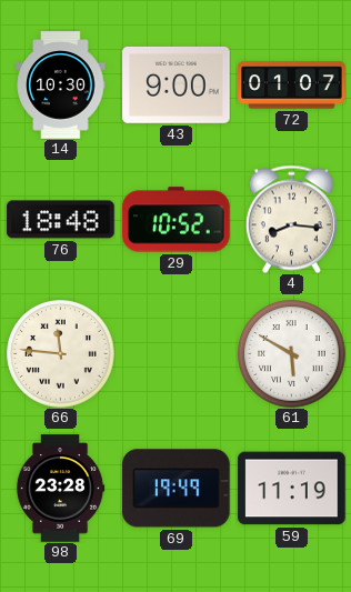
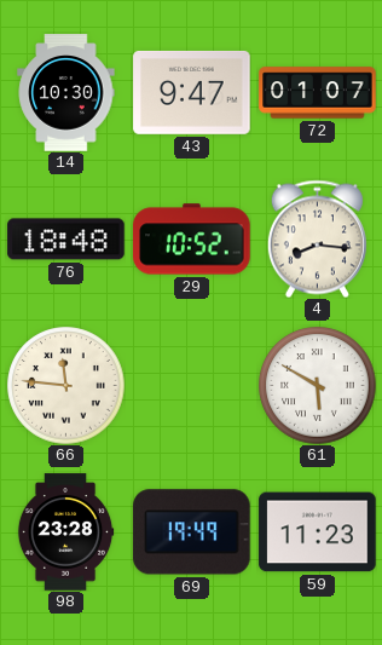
43: 9:00 -> 9:47
59: 11:19 -> 11:23
